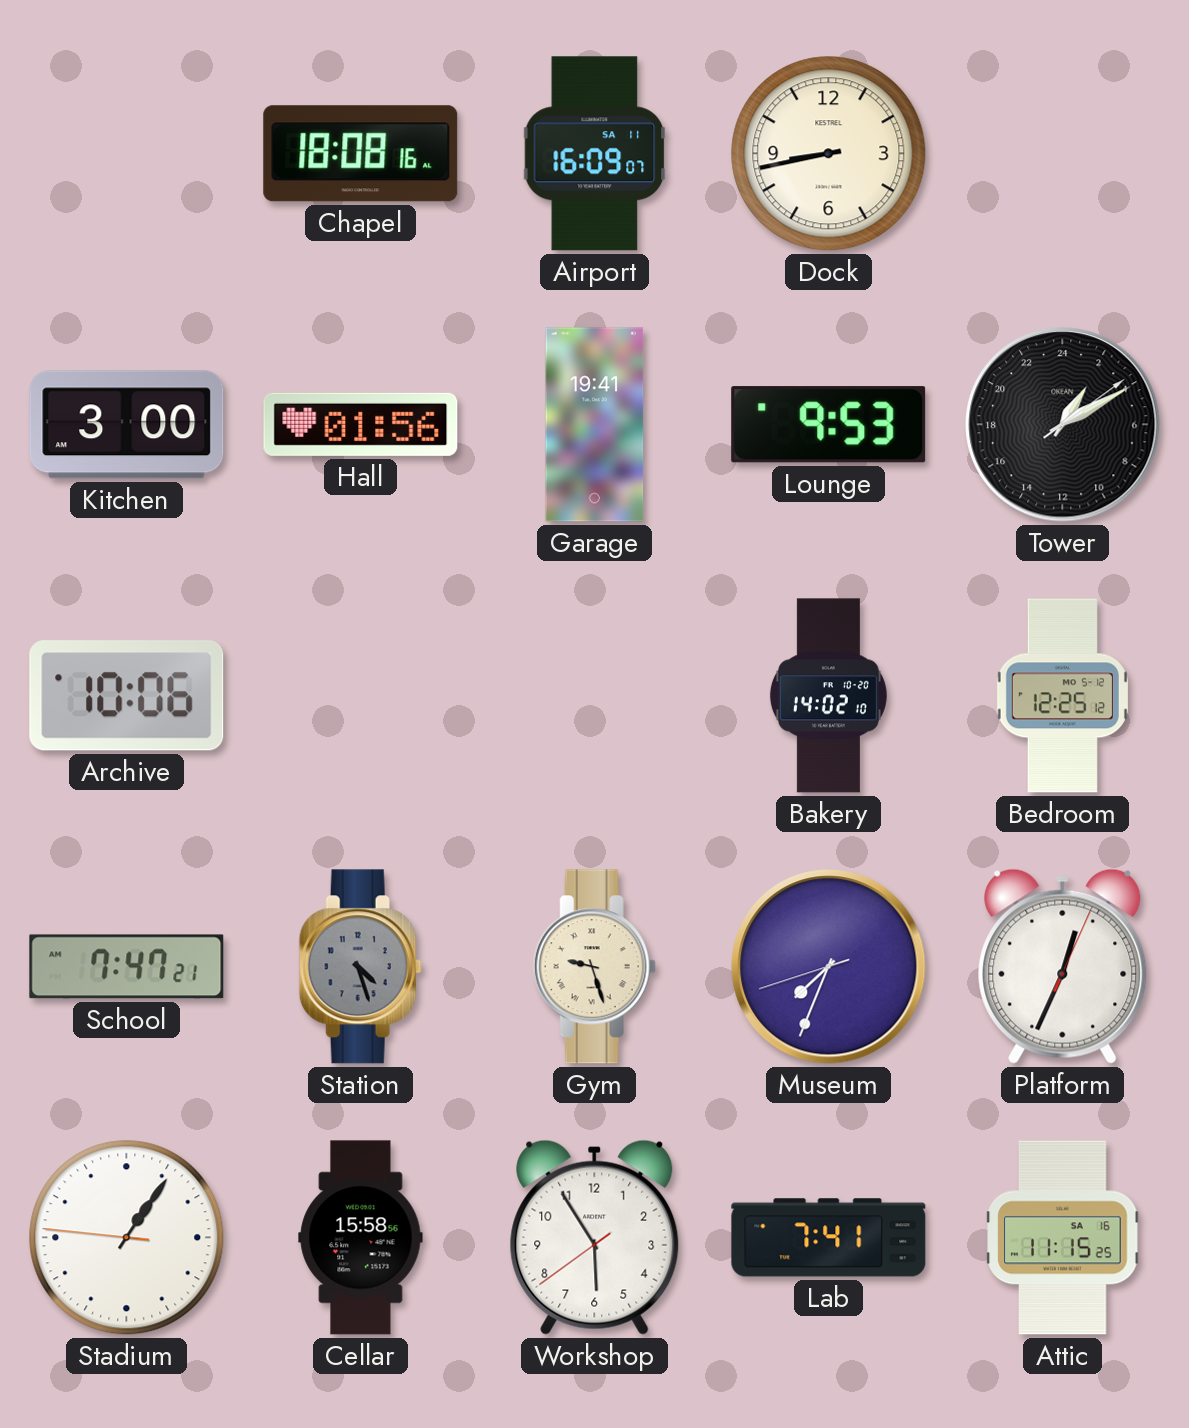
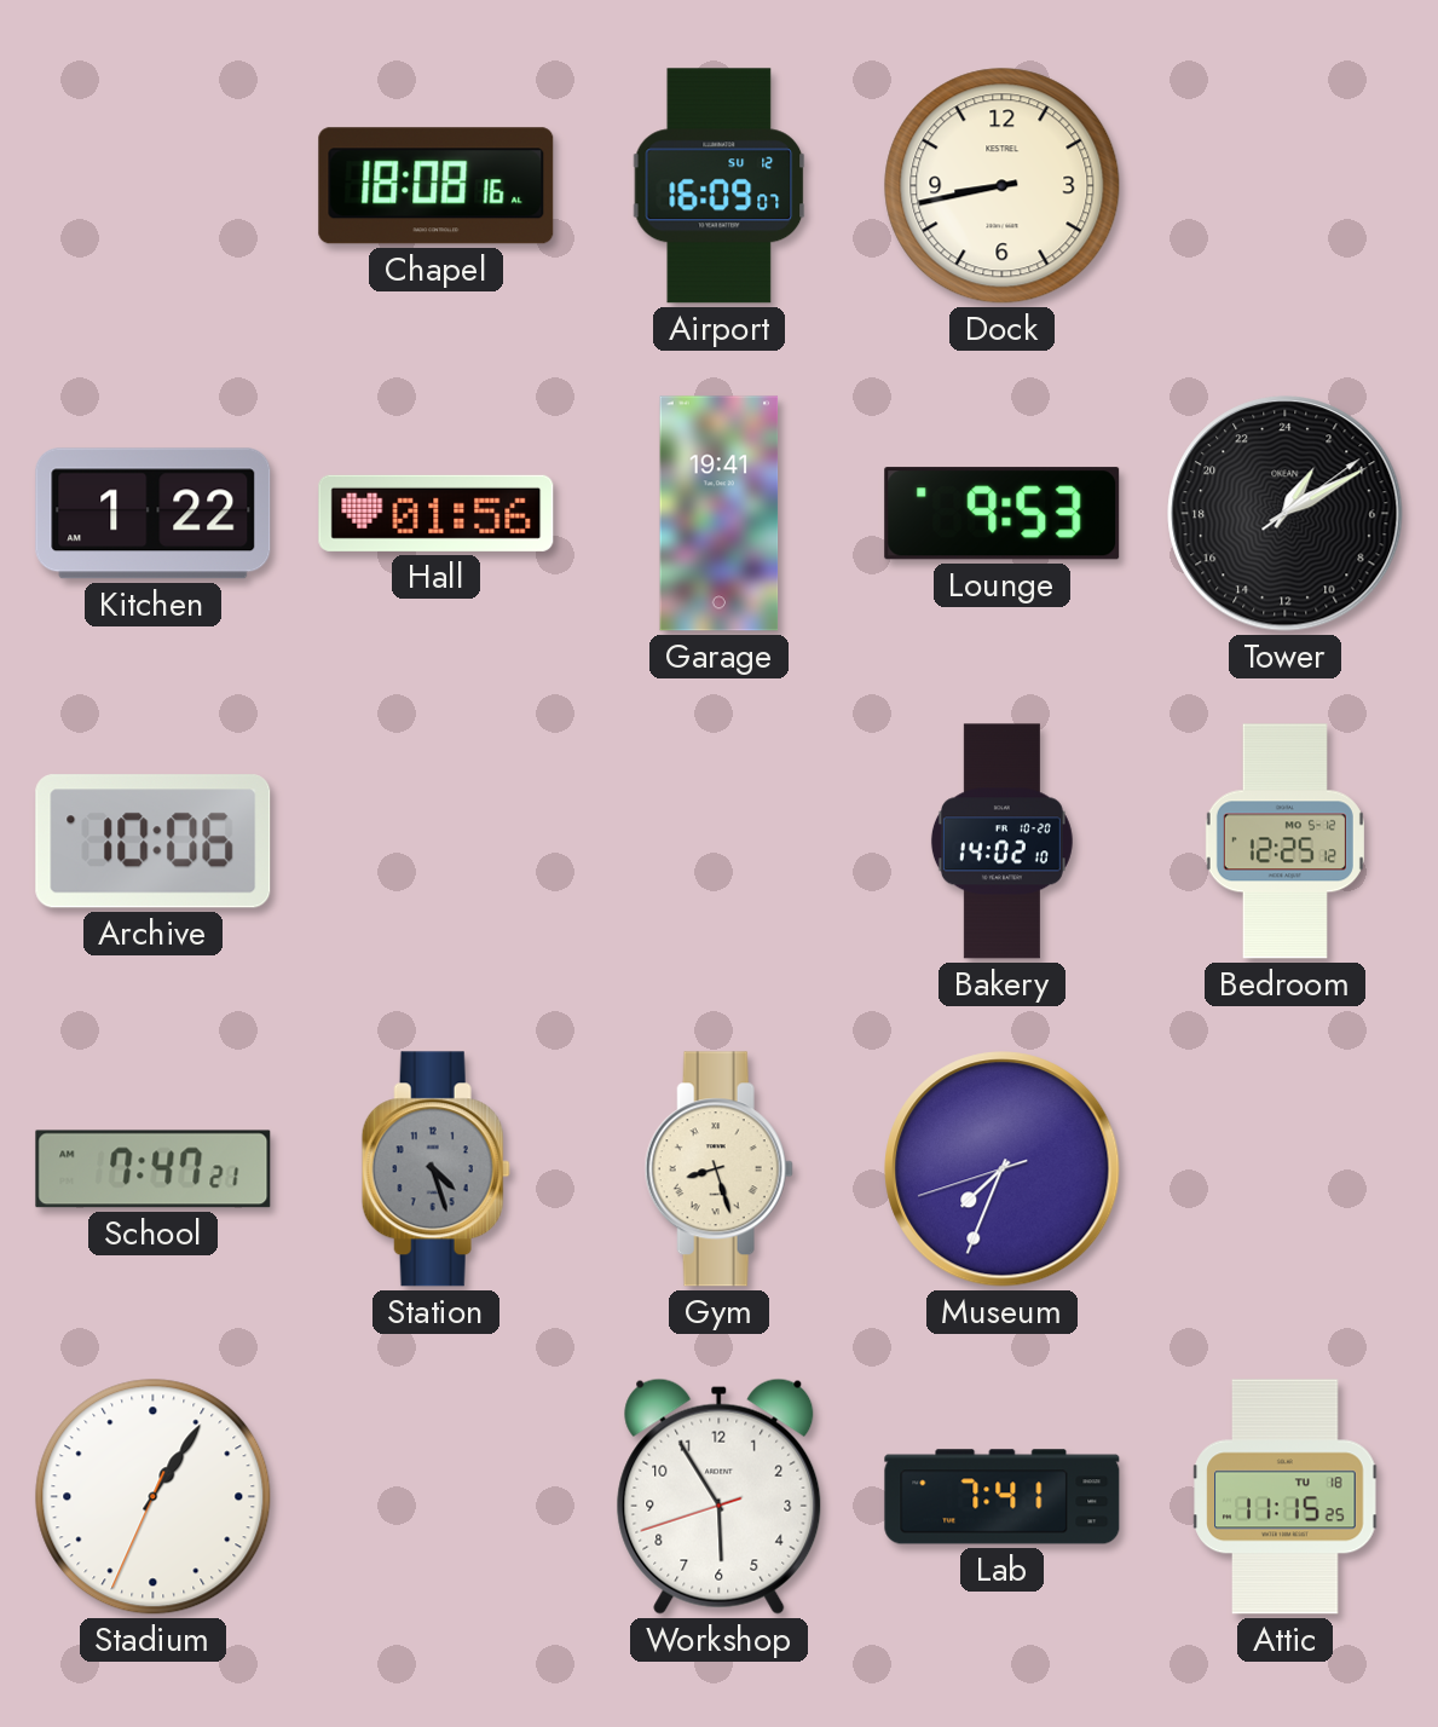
Airport date: SA 11 -> SU 12
Kitchen: 3:00 -> 1:22
Gym: 9:27 -> 8:27
Platform: 12:34 -> none
Stadium: 1:05:46 -> 1:05:34
Cellar: 15:58 -> none
Workshop: 5:54:39 -> 5:54:42
Attic date: SA 16 -> TU 18
